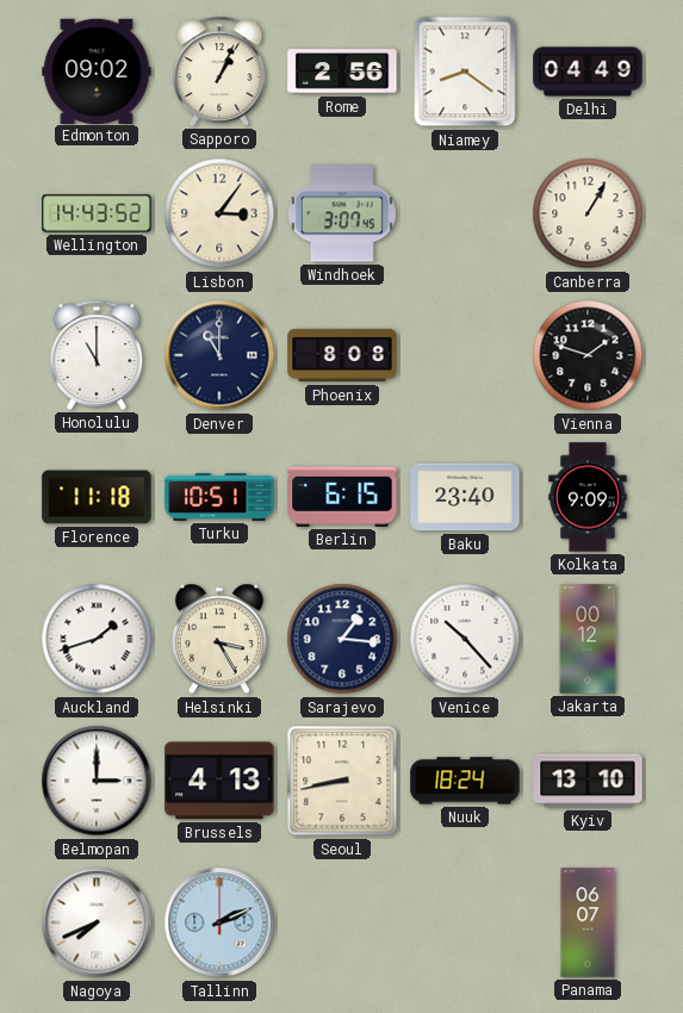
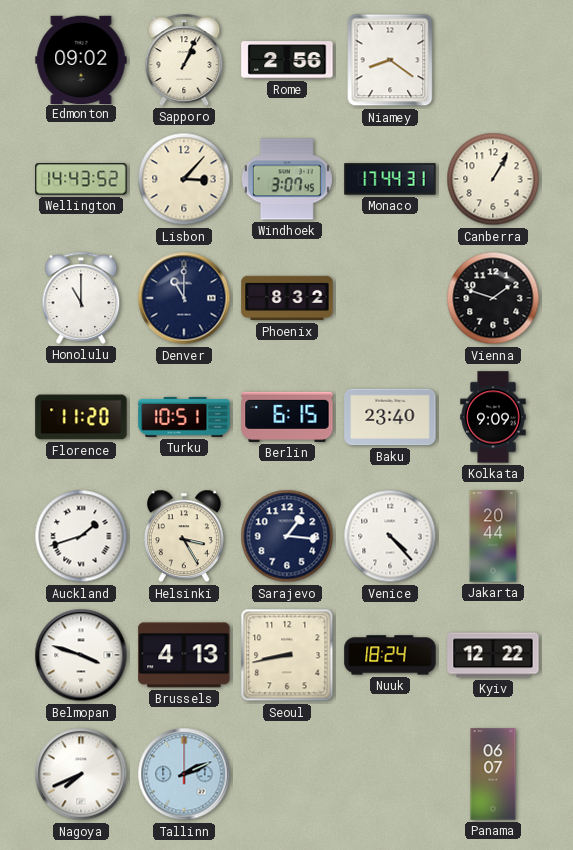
Delhi: 04:49 -> none
Lisbon: 3:06 -> 3:07
Monaco: none -> 17:44
Phoenix: 8:08 -> 8:32
Florence: 11:18 -> 11:20
Venice: 10:23 -> 4:23
Jakarta: 00:12 -> 20:44
Belmopan: 3:00 -> 3:48
Kyiv: 13:10 -> 12:22
